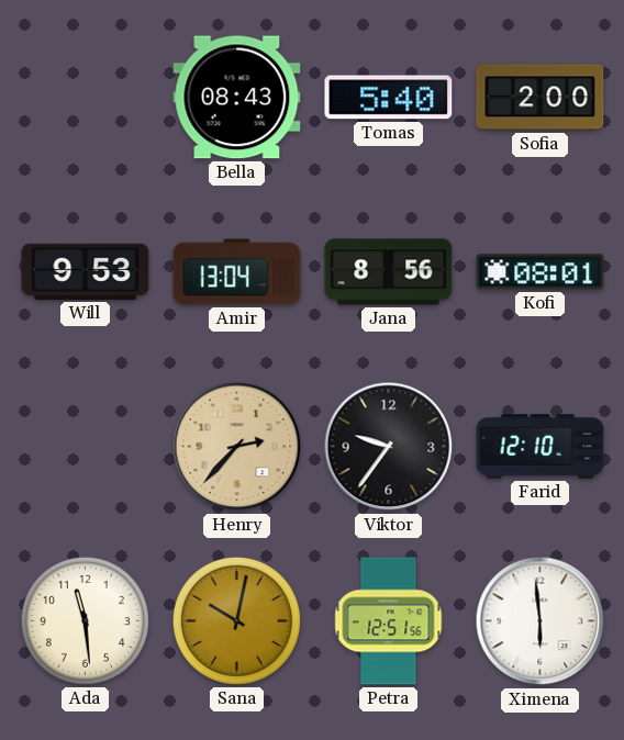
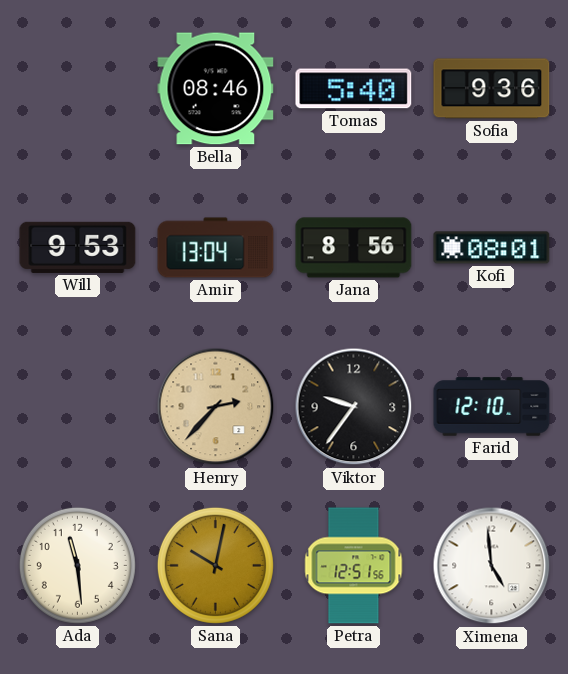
Bella: 08:43 -> 08:46
Sofia: 2:00 -> 9:36
Ximena: 5:59 -> 4:59
